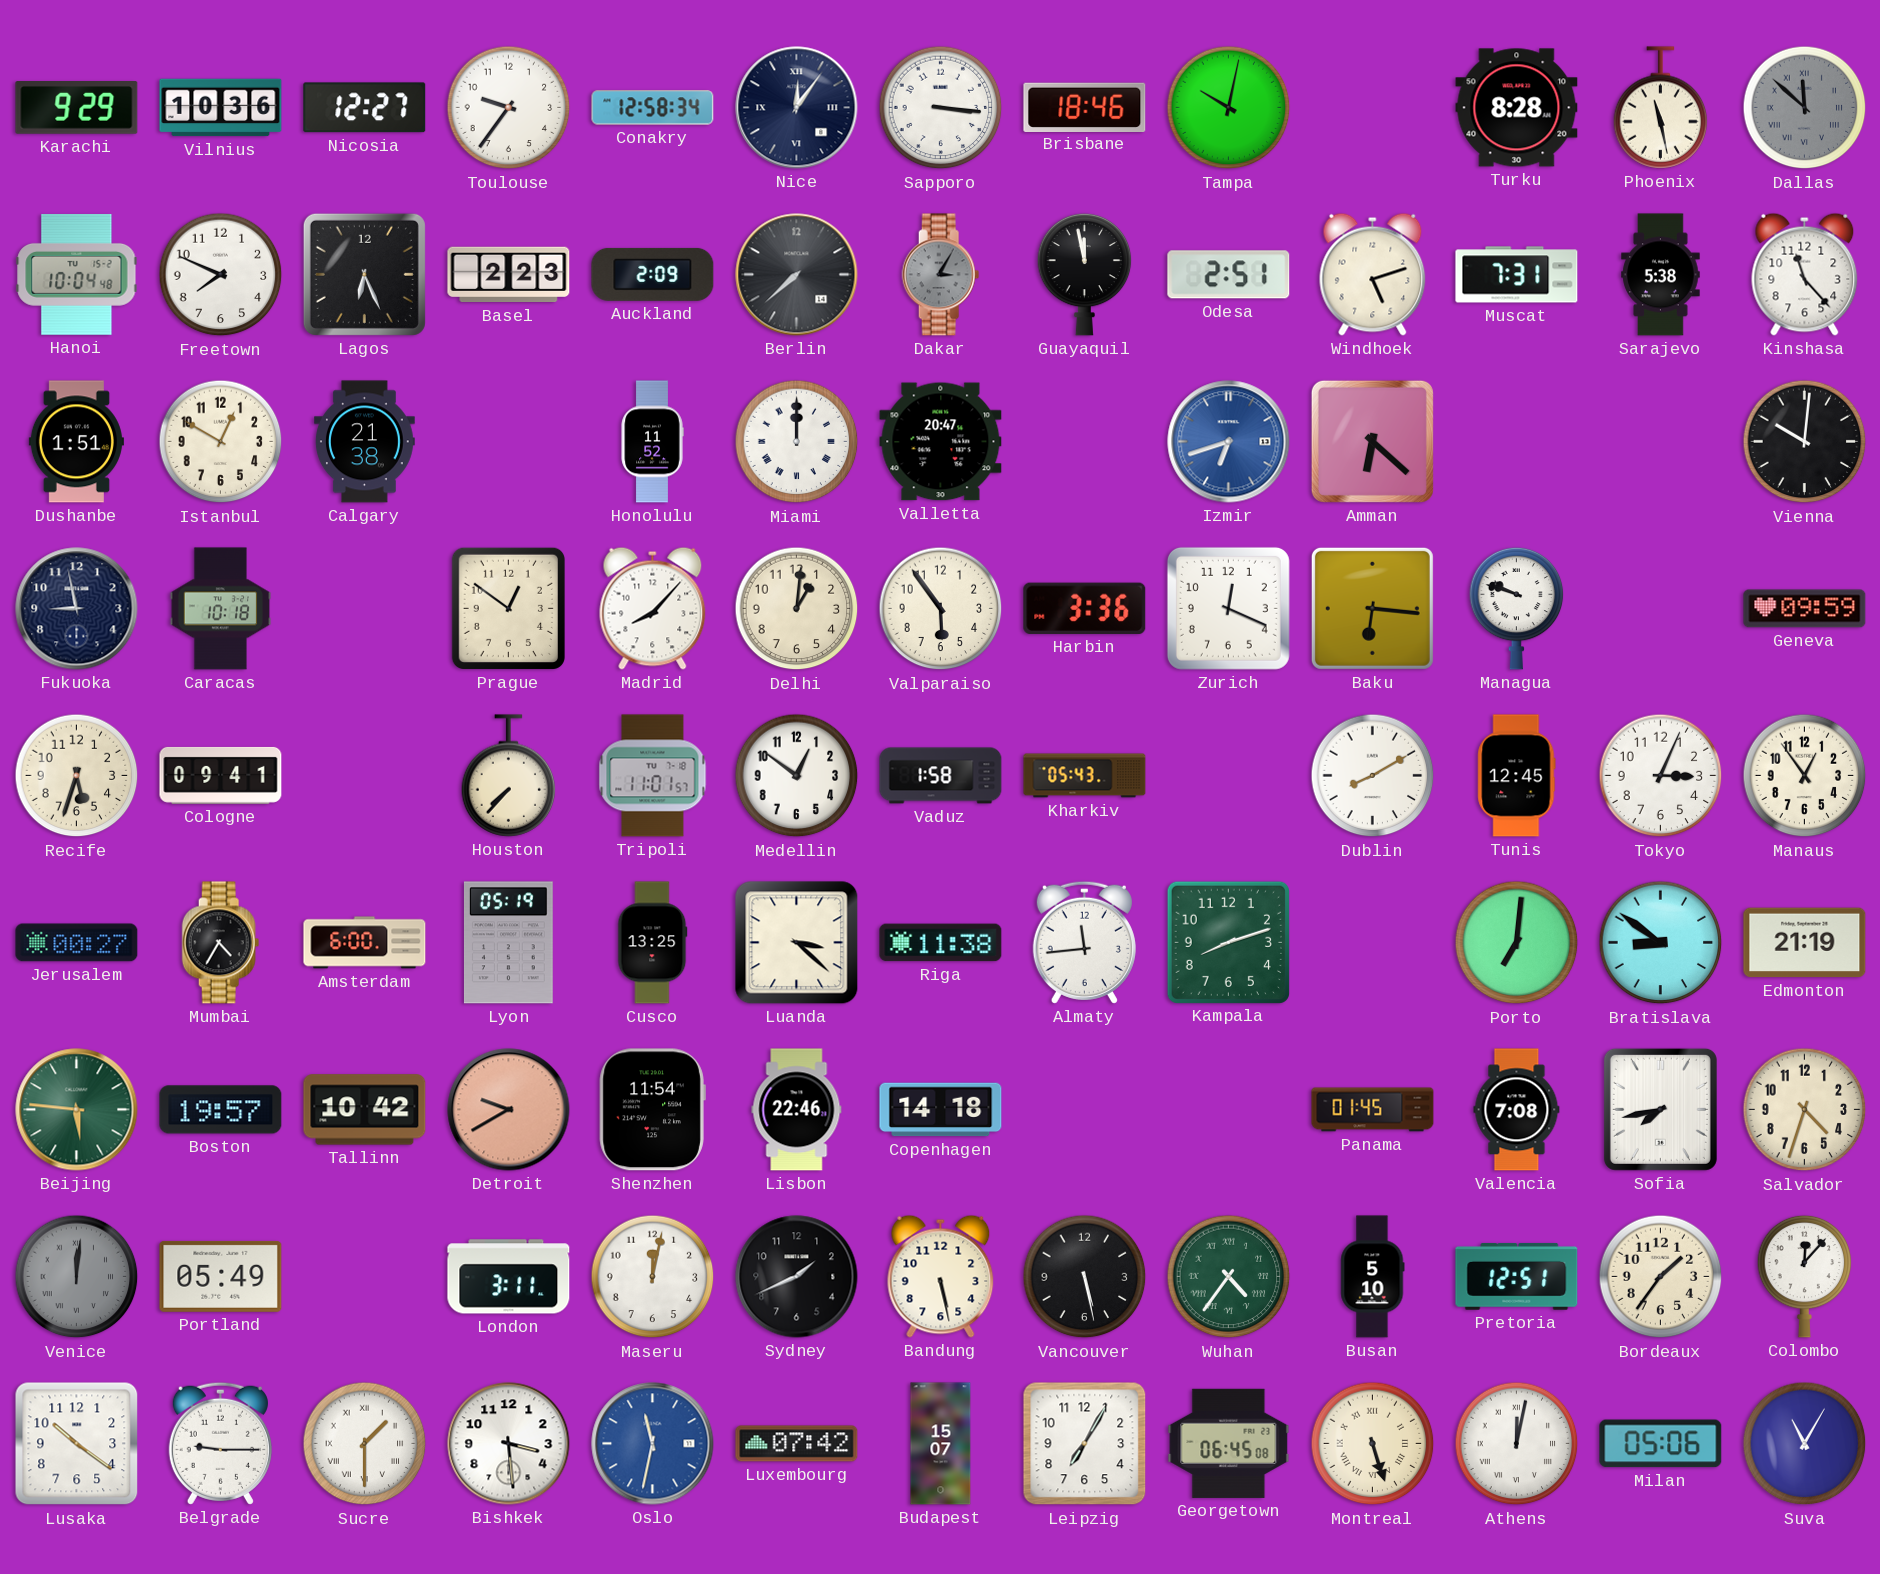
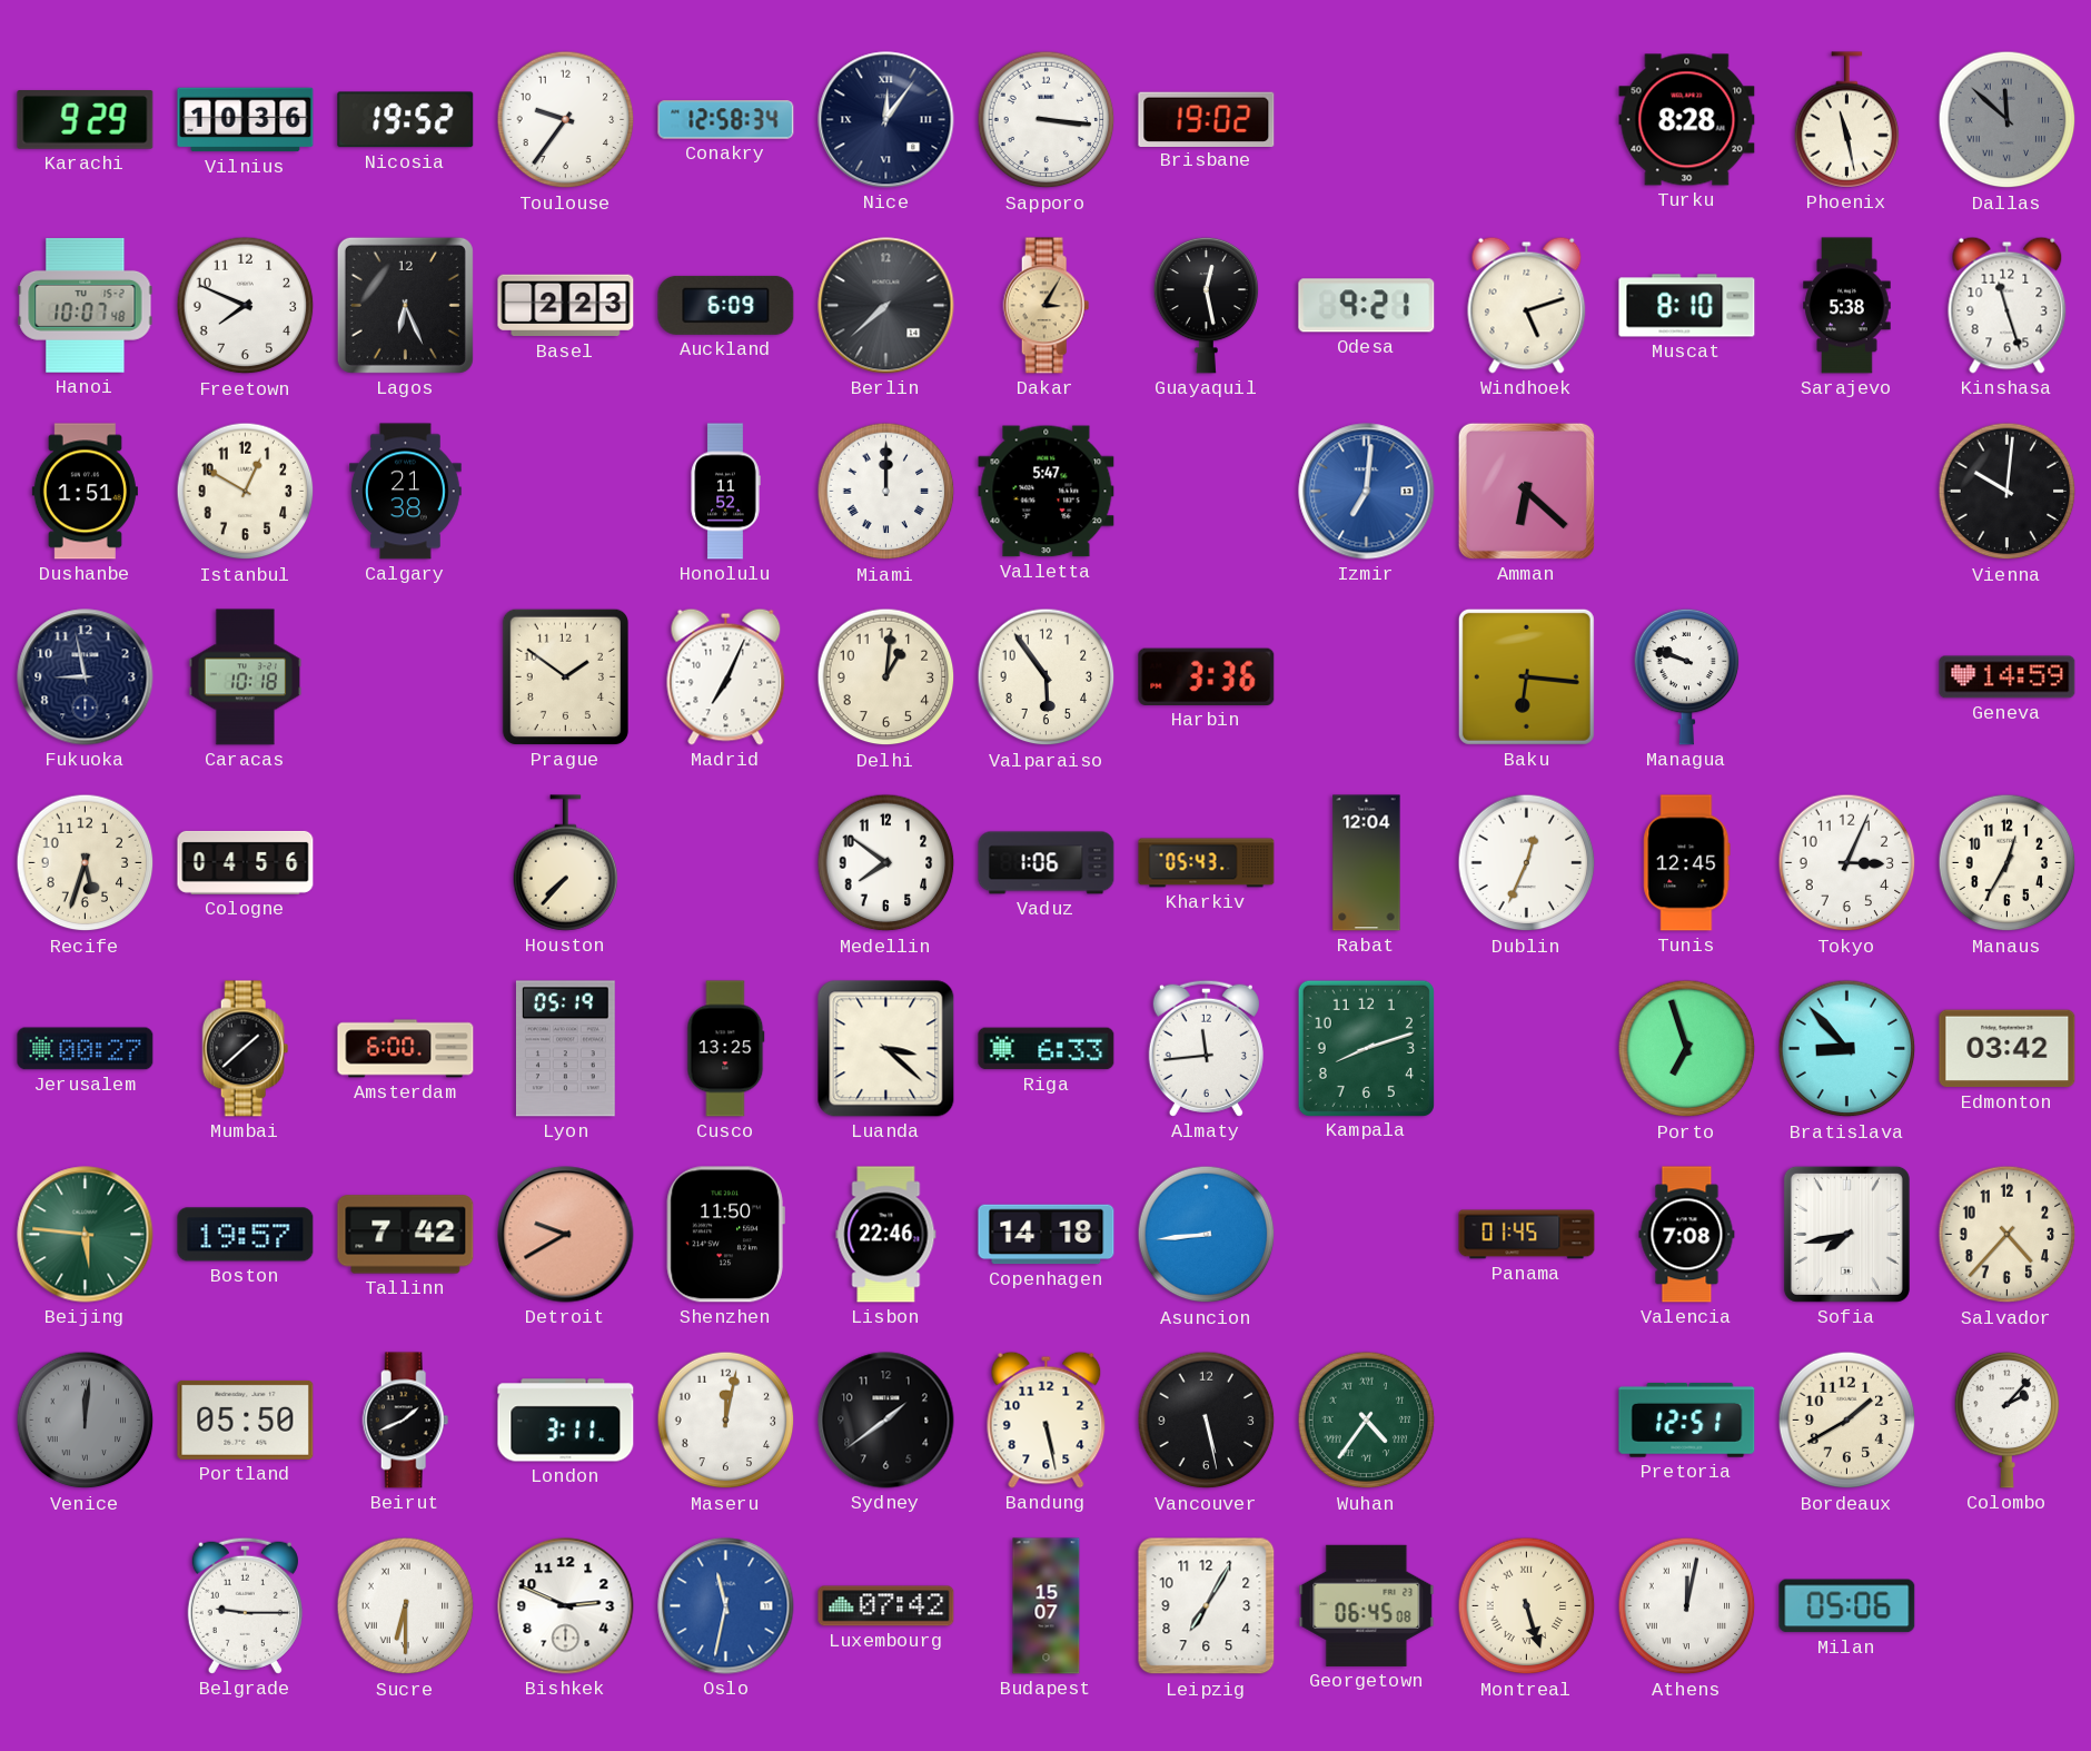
Nicosia: 12:27 -> 19:52
Brisbane: 18:46 -> 19:02
Tampa: 10:02 -> none
Hanoi: 10:04 -> 10:07
Auckland: 2:09 -> 6:09
Dakar dial: grey -> champagne
Guayaquil: 11:58 -> 12:28
Odesa: 2:51 -> 9:21
Muscat: 7:31 -> 8:10
Kinshasa: 11:23 -> 11:27
Valletta: 20:47 -> 5:47
Izmir: 6:42 -> 7:01
Prague: 12:51 -> 1:51
Madrid: 8:07 -> 7:04
Zurich: 12:19 -> none
Geneva: 09:59 -> 14:59
Cologne: 09:41 -> 04:56
Tripoli: 11:01 -> none
Medellin: 12:51 -> 7:51
Vaduz: 1:58 -> 1:06
Rabat: none -> 12:04
Dublin: 8:10 -> 12:34
Manaus: 12:54 -> 12:35
Mumbai: 4:35 -> 1:38
Riga: 11:38 -> 6:33
Porto: 7:01 -> 6:57
Bratislava: 8:51 -> 8:53
Edmonton: 21:19 -> 03:42
Tallinn: 10:42 -> 7:42
Shenzhen: 11:54 -> 11:50
Asuncion: none -> 8:44
Salvador: 4:33 -> 4:37
Portland: 05:49 -> 05:50
Beirut: none -> 1:41
Sydney: 1:41 -> 1:39
Busan: 5:10 -> none
Bordeaux: 1:36 -> 1:40
Colombo: 12:07 -> 2:07
Lusaka: 10:21 -> none
Sucre: 1:30 -> 6:30
Bishkek: 3:29 -> 2:49
Suva: 11:05 -> none
